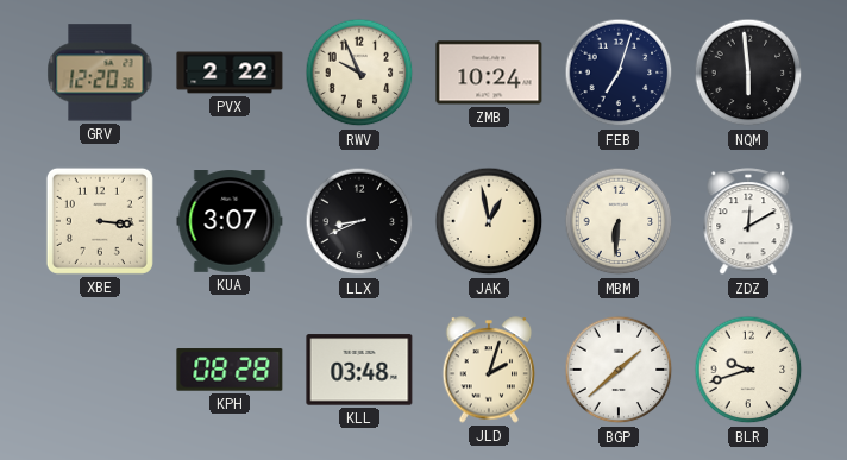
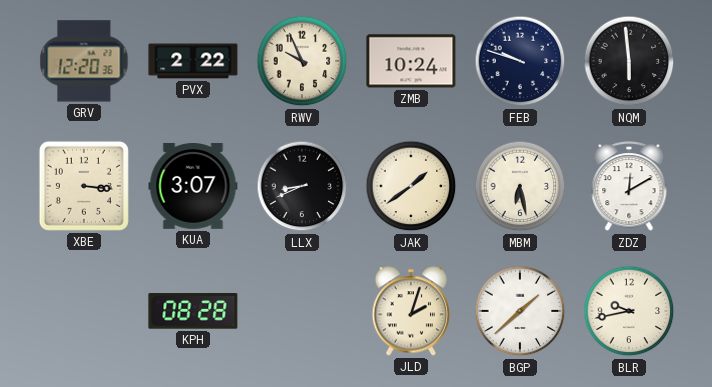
FEB: 7:03 -> 9:48
JAK: 12:58 -> 1:39
MBM: 6:31 -> 6:28
KLL: 03:48 -> none
BLR: 9:42 -> 9:43
